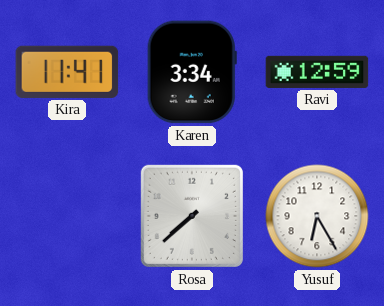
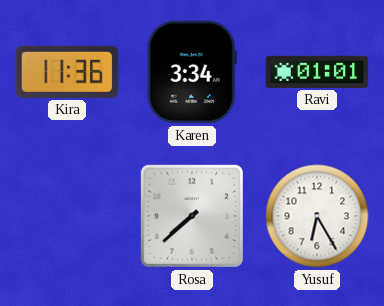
Kira: 11:41 -> 11:36
Ravi: 12:59 -> 01:01
